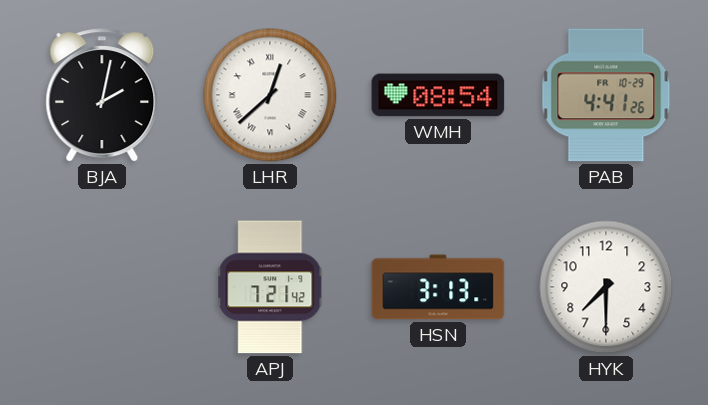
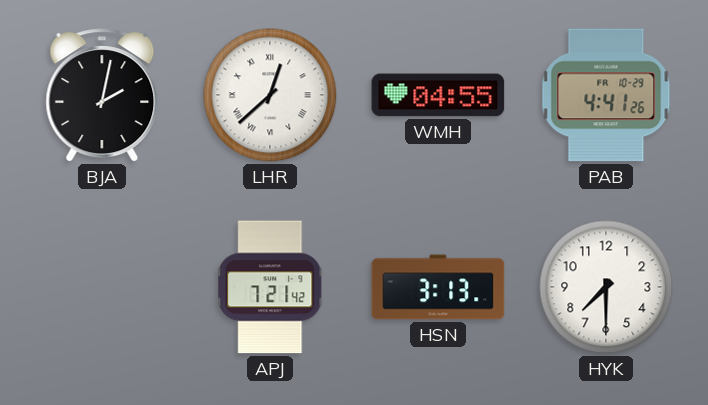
WMH: 08:54 -> 04:55
